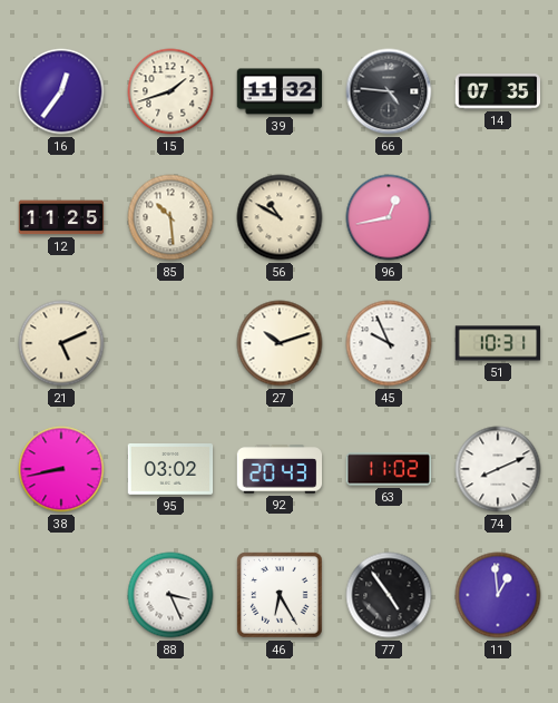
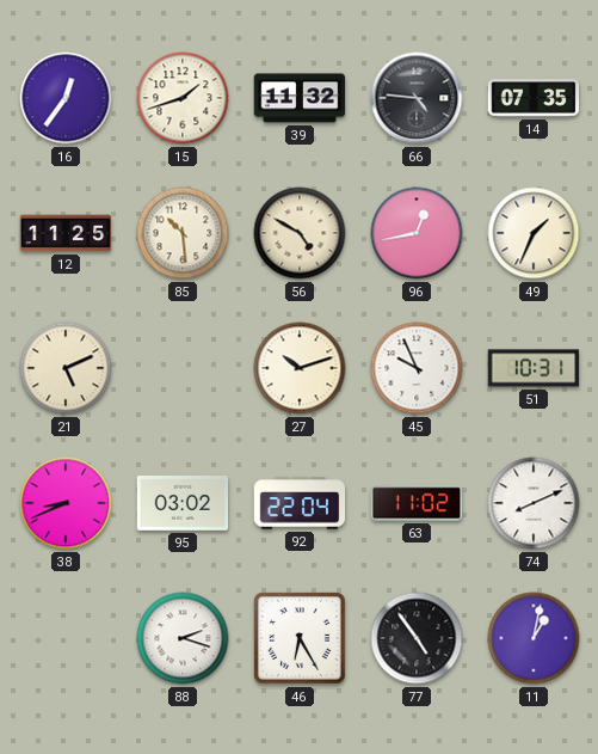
56: 10:50 -> 4:50
49: none -> 1:34
38: 8:43 -> 8:41
92: 20:43 -> 22:04
88: 3:26 -> 2:18
11: 12:59 -> 1:02
